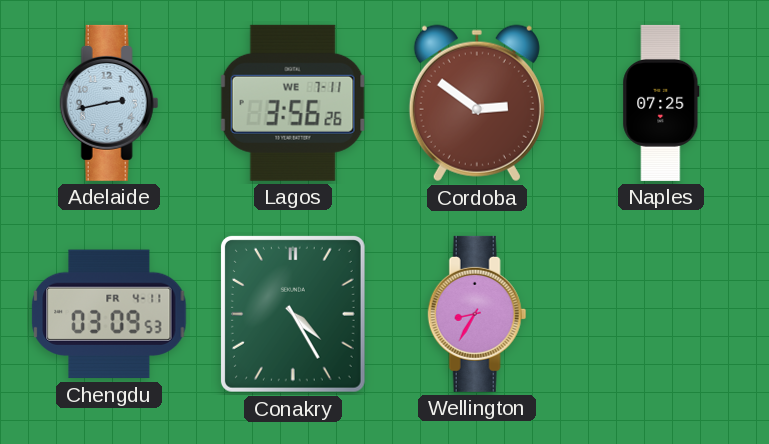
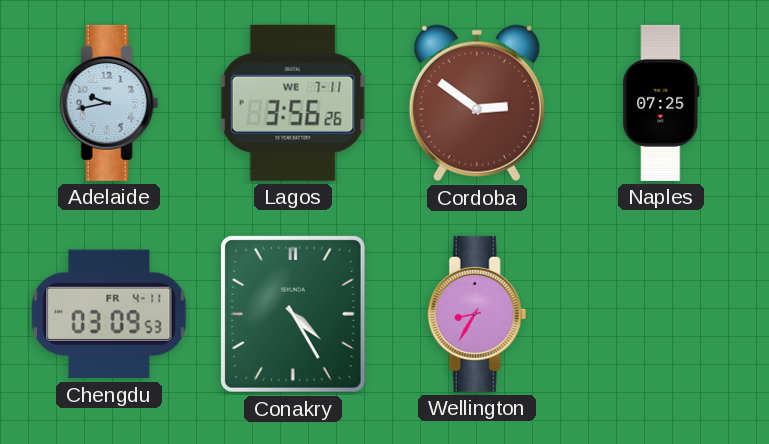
Adelaide: 2:43 -> 9:43
